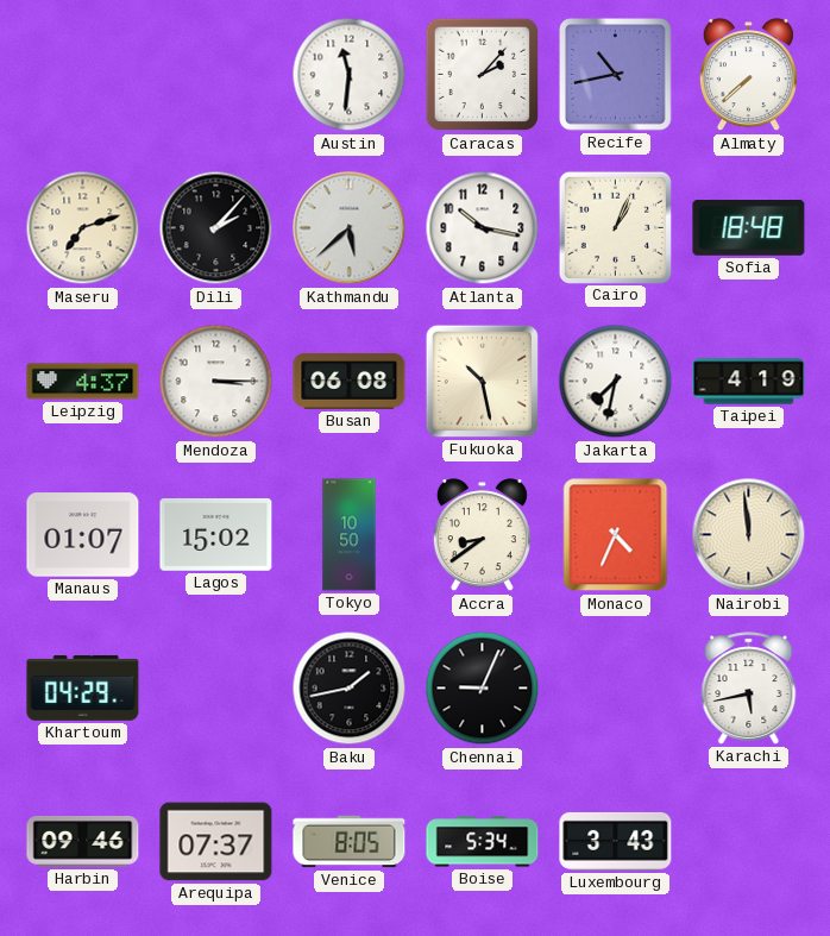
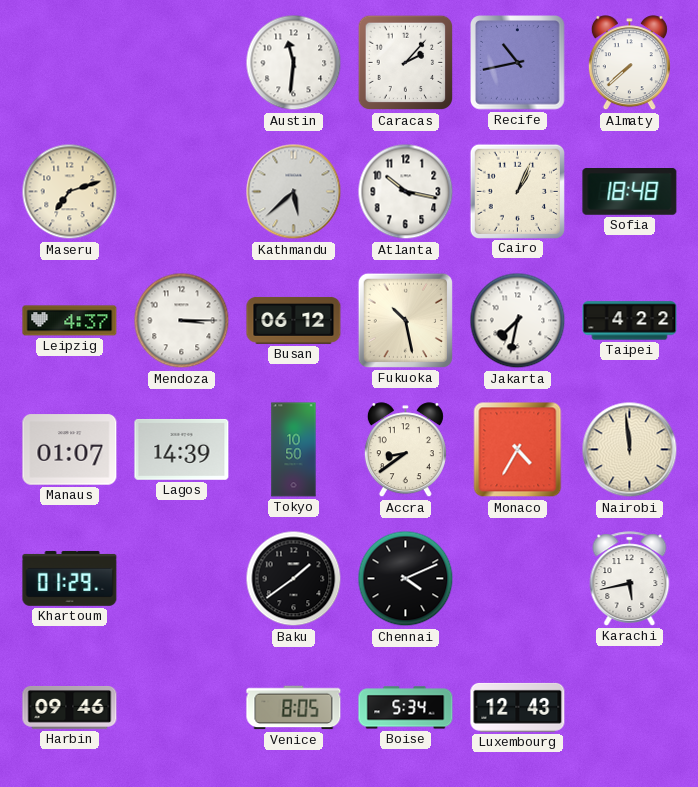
Dili: 2:07 -> none
Busan: 06:08 -> 06:12
Taipei: 4:19 -> 4:22
Lagos: 15:02 -> 14:39
Monaco: 4:34 -> 4:35
Khartoum: 04:29 -> 01:29
Baku: 1:43 -> 1:39
Chennai: 9:04 -> 4:11
Arequipa: 07:37 -> none
Luxembourg: 3:43 -> 12:43
